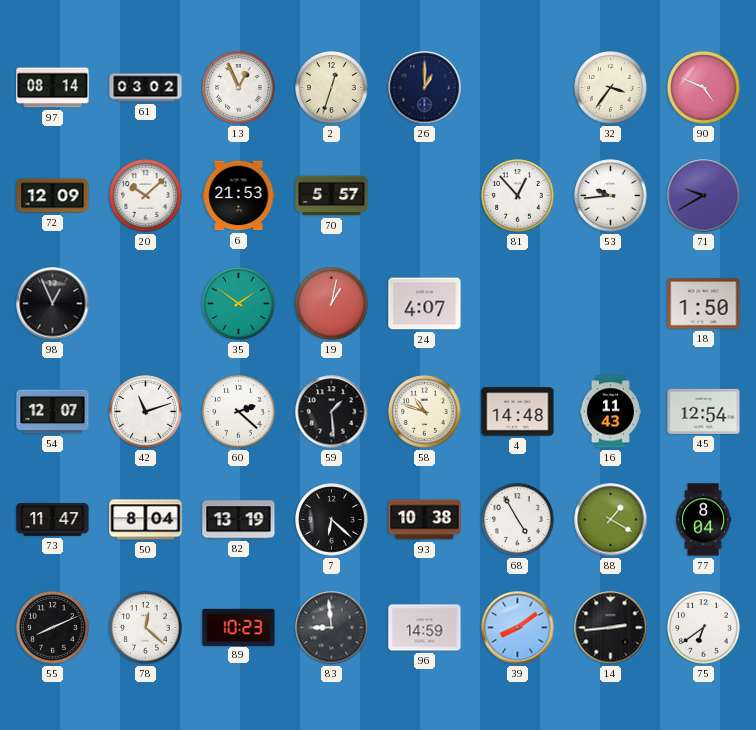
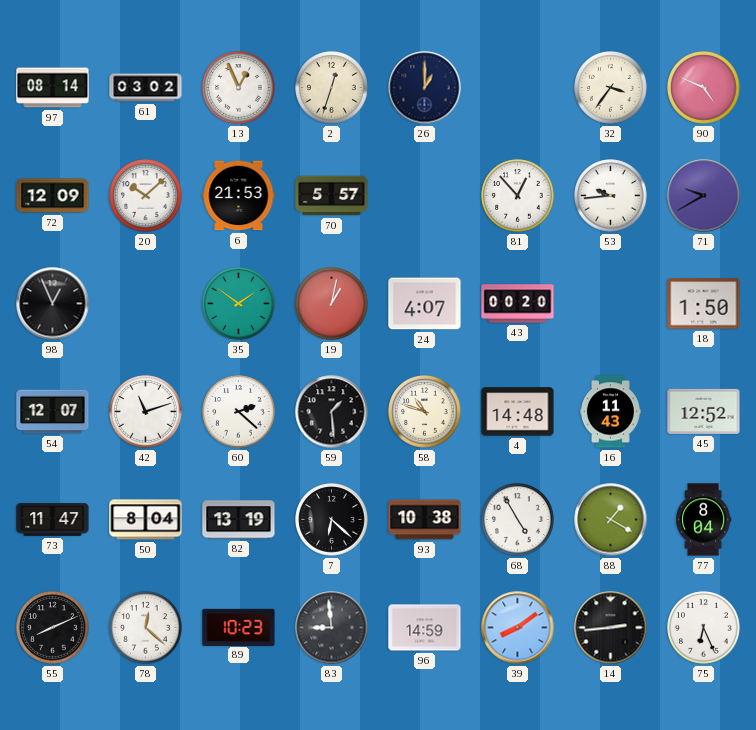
43: none -> 00:20
45: 12:54 -> 12:52
75: 6:39 -> 6:26
